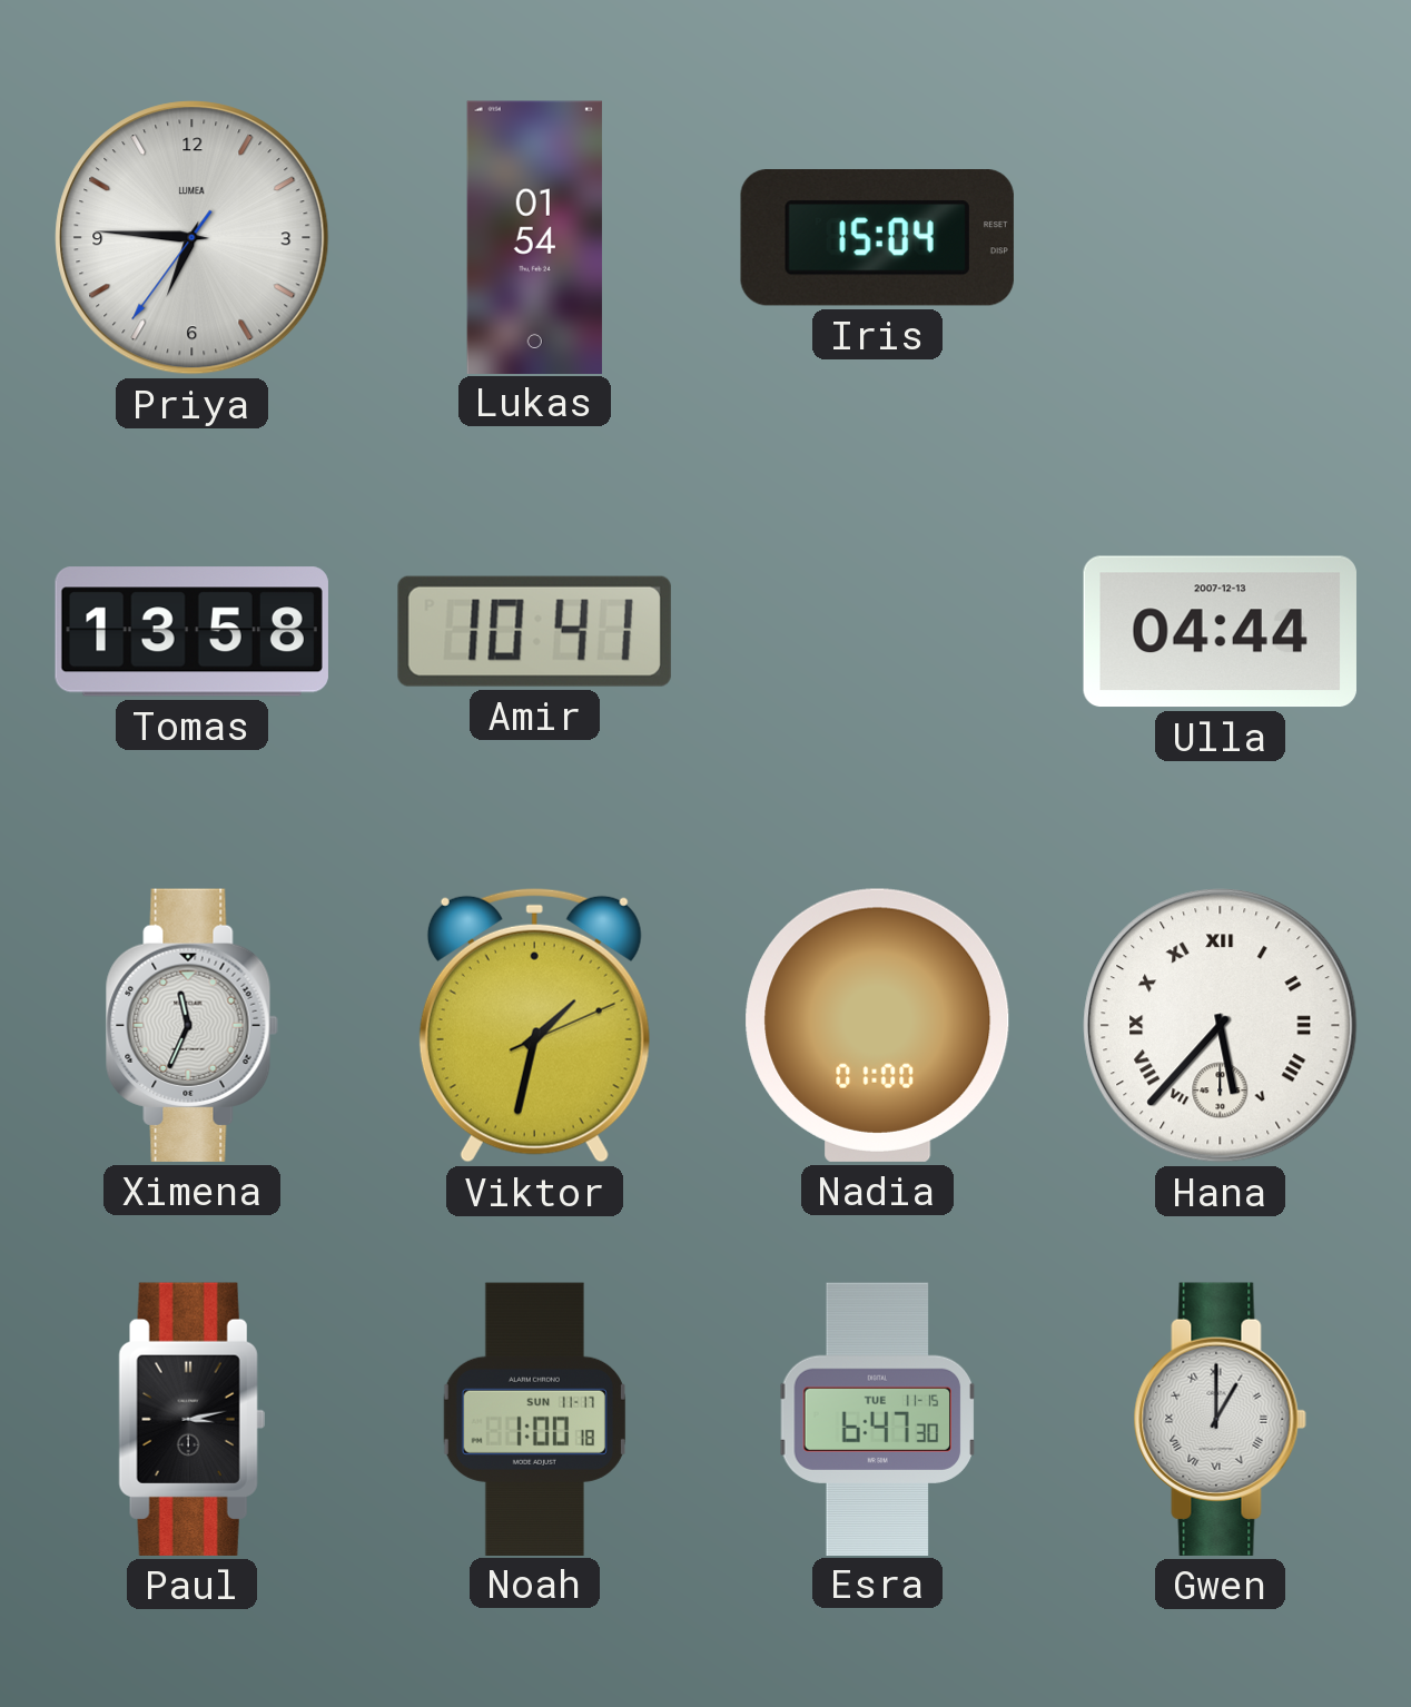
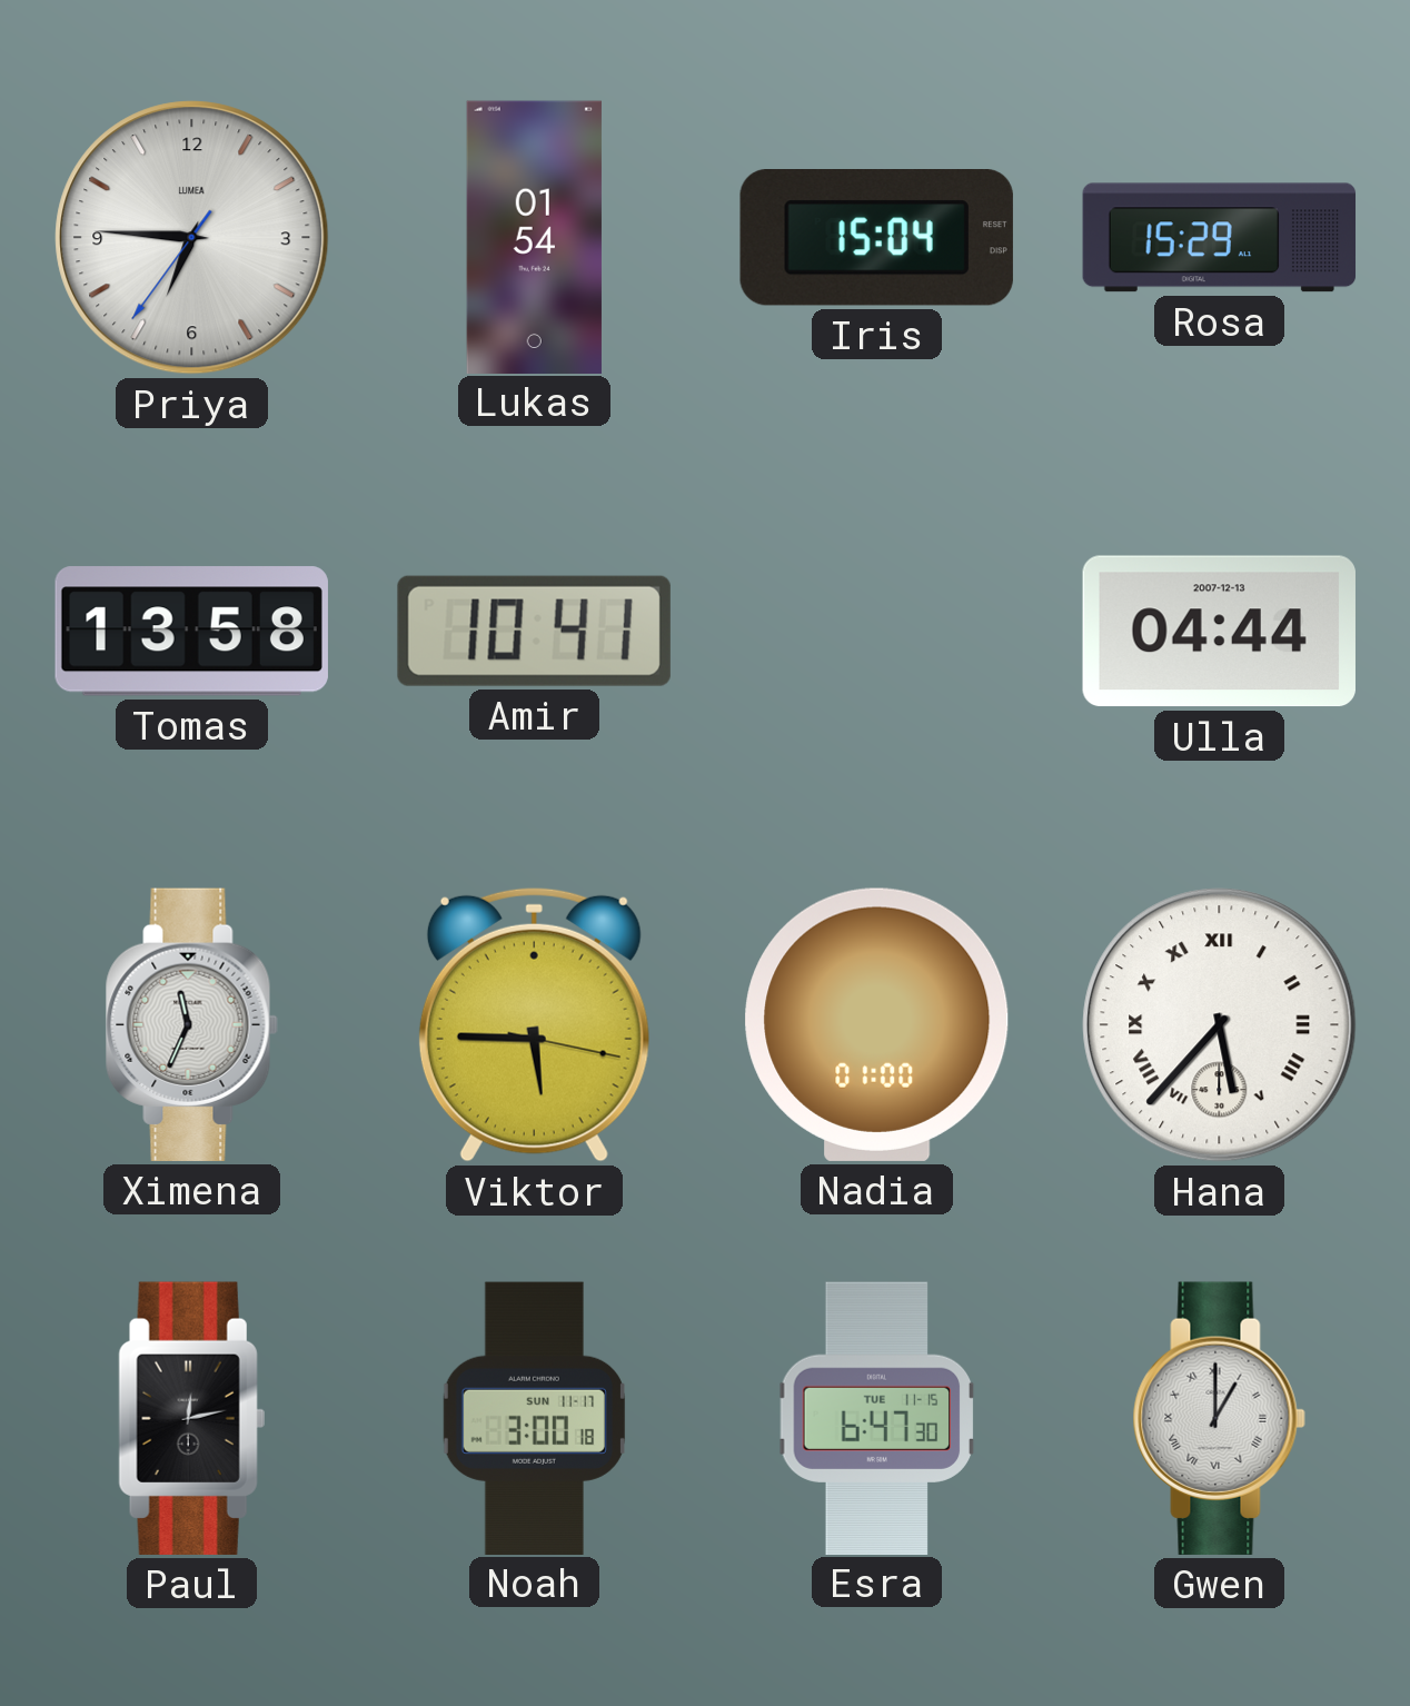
Rosa: none -> 15:29
Viktor: 1:32 -> 5:45
Paul: 3:13 -> 12:13
Noah: 1:00 -> 3:00
